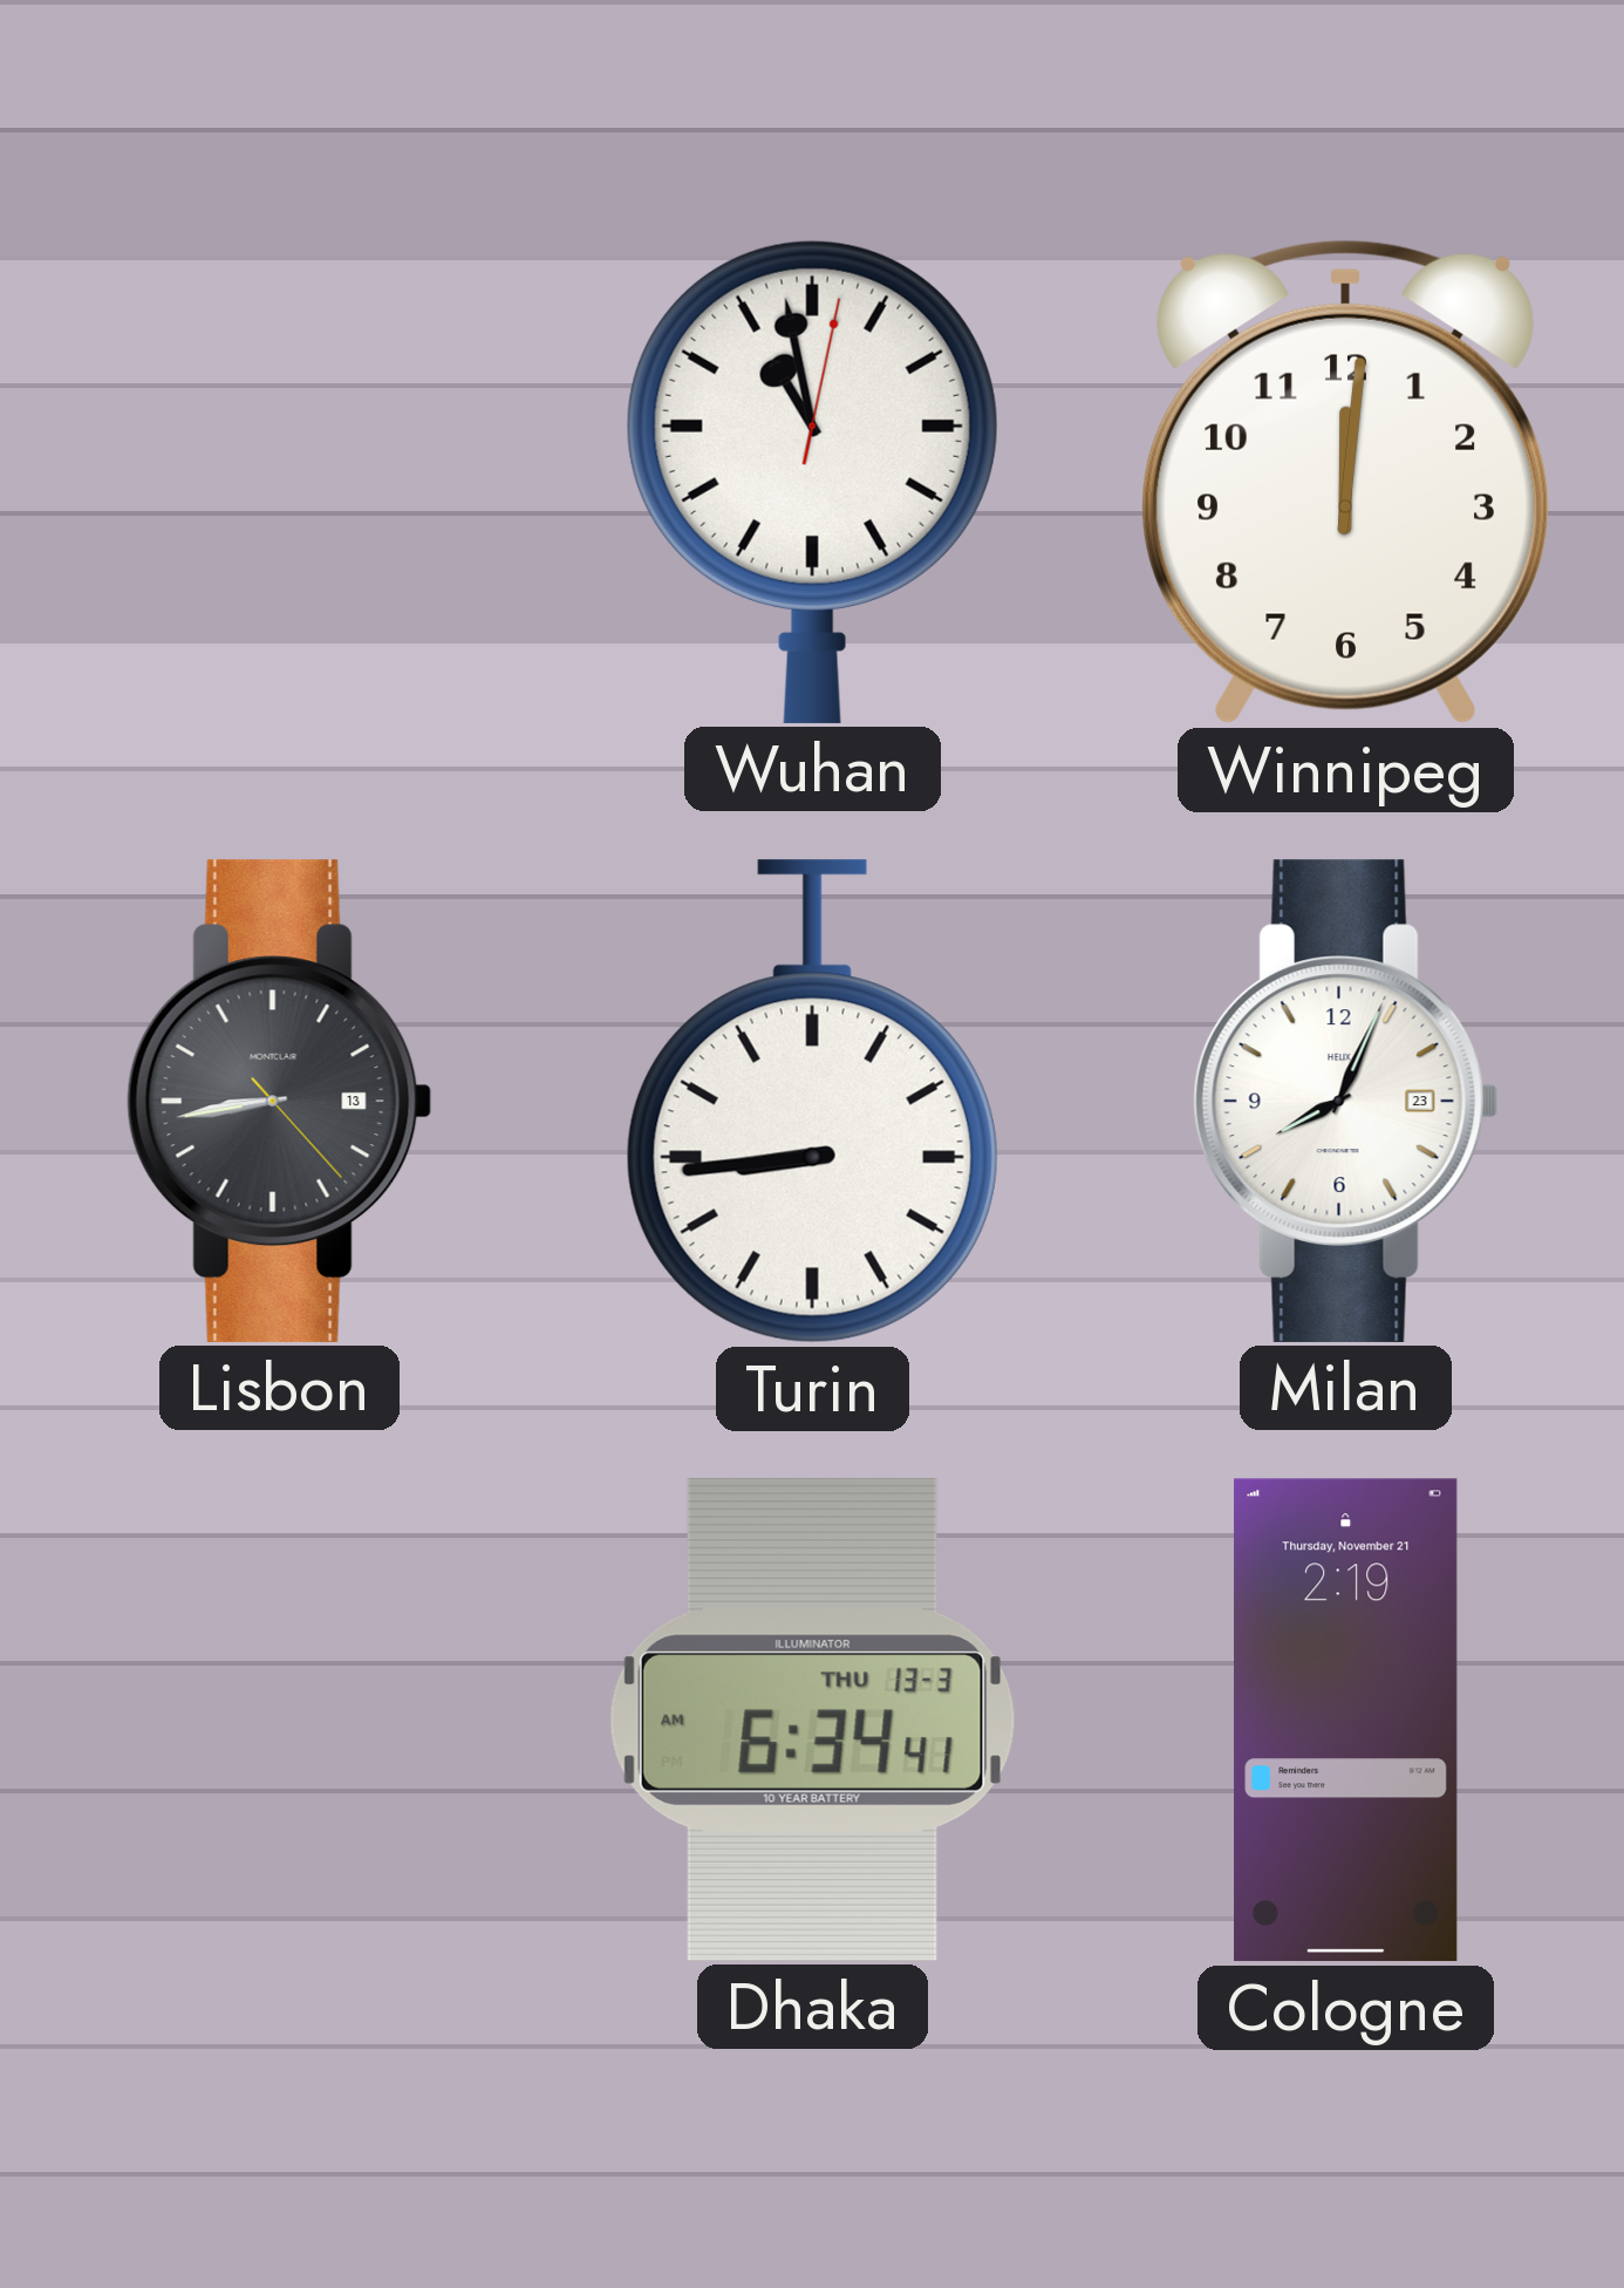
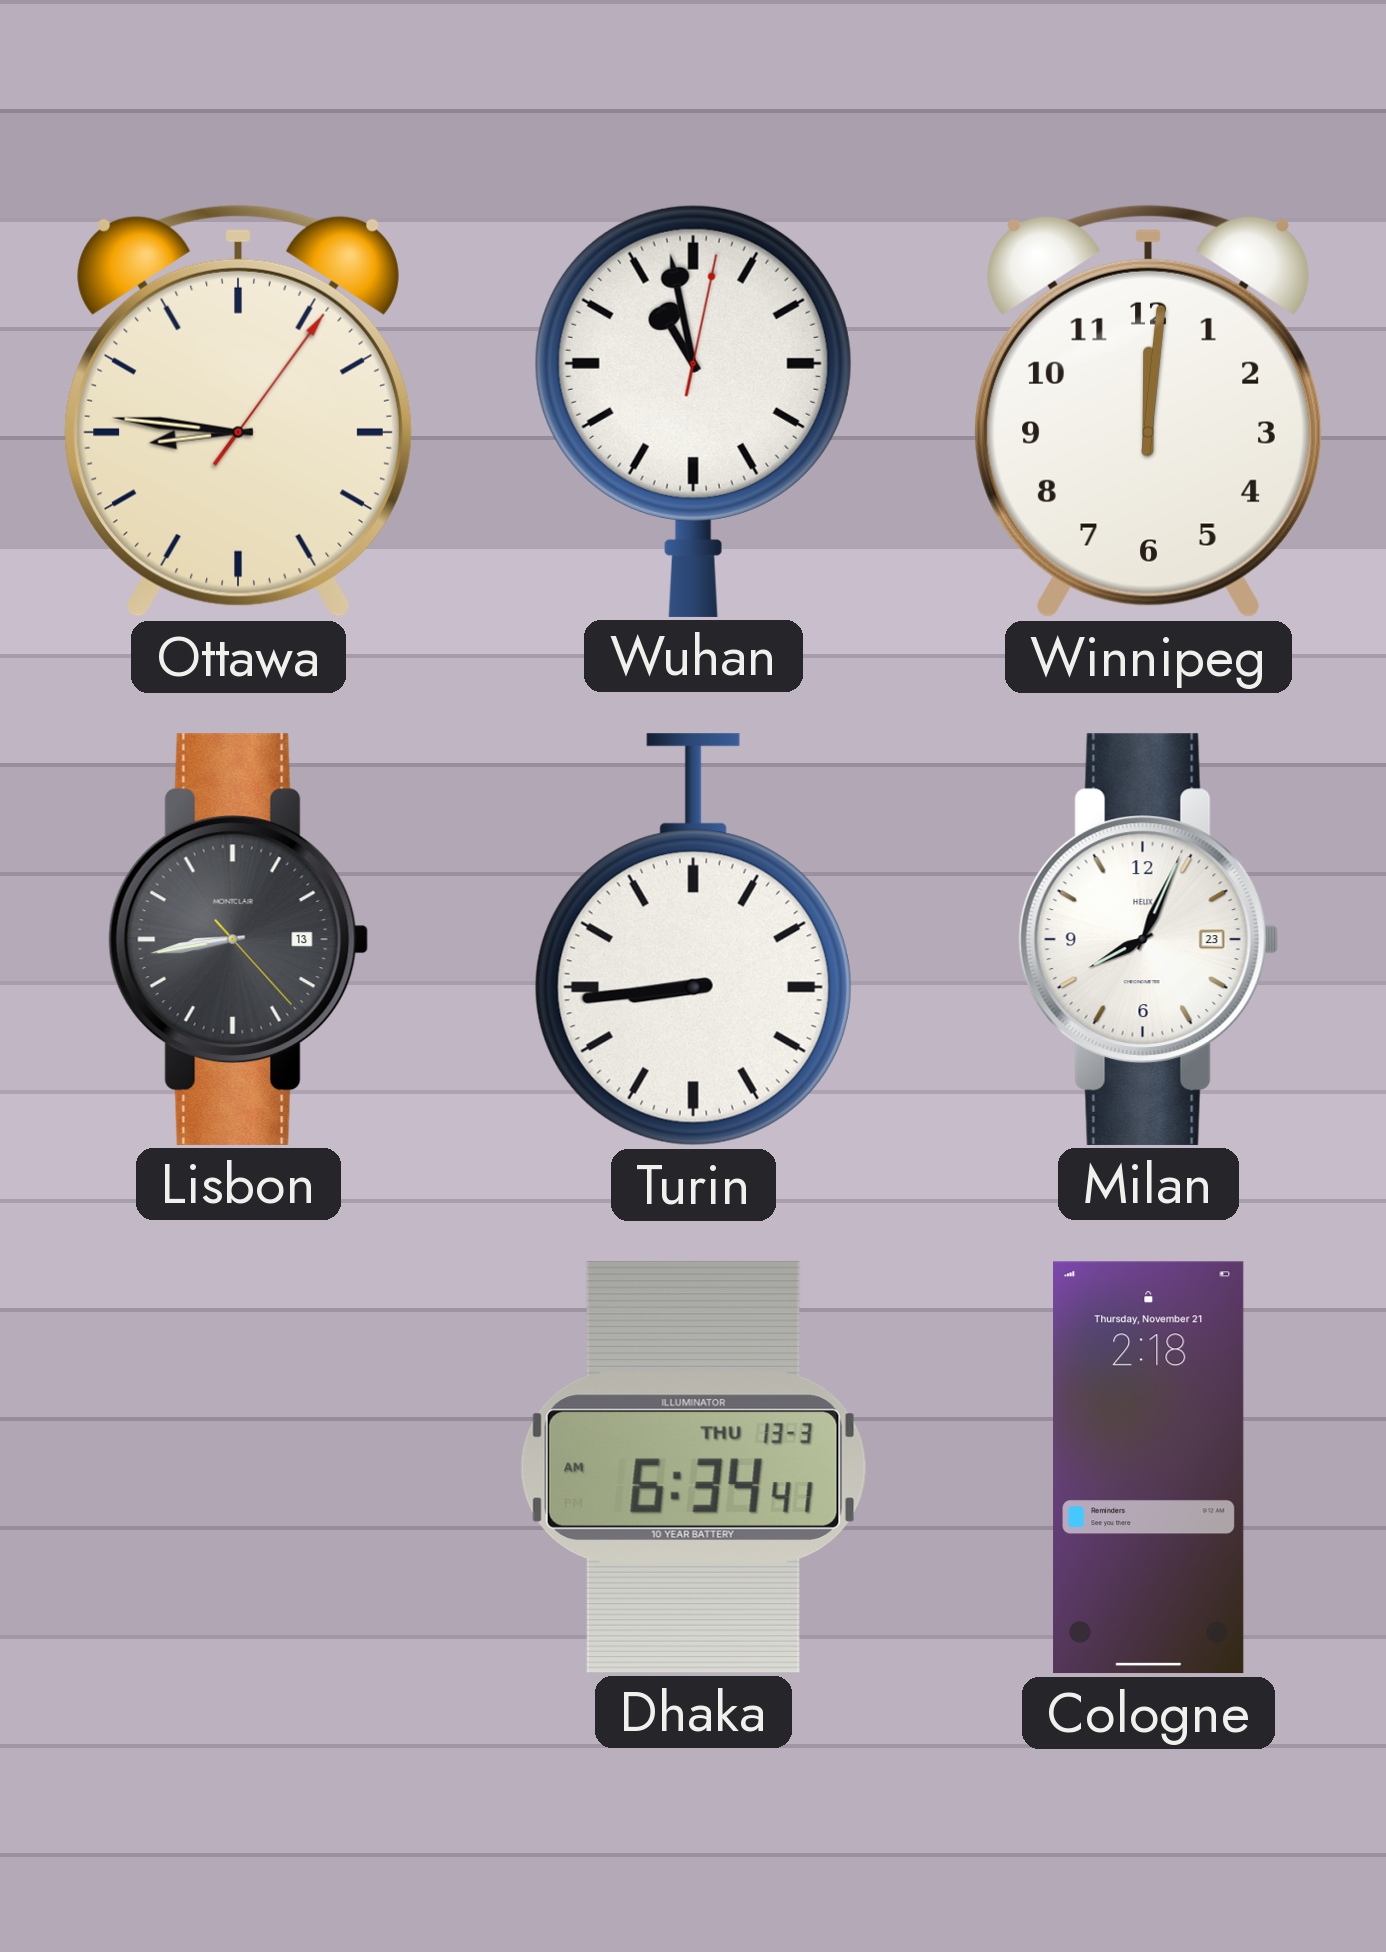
Ottawa: none -> 8:46
Cologne: 2:19 -> 2:18
